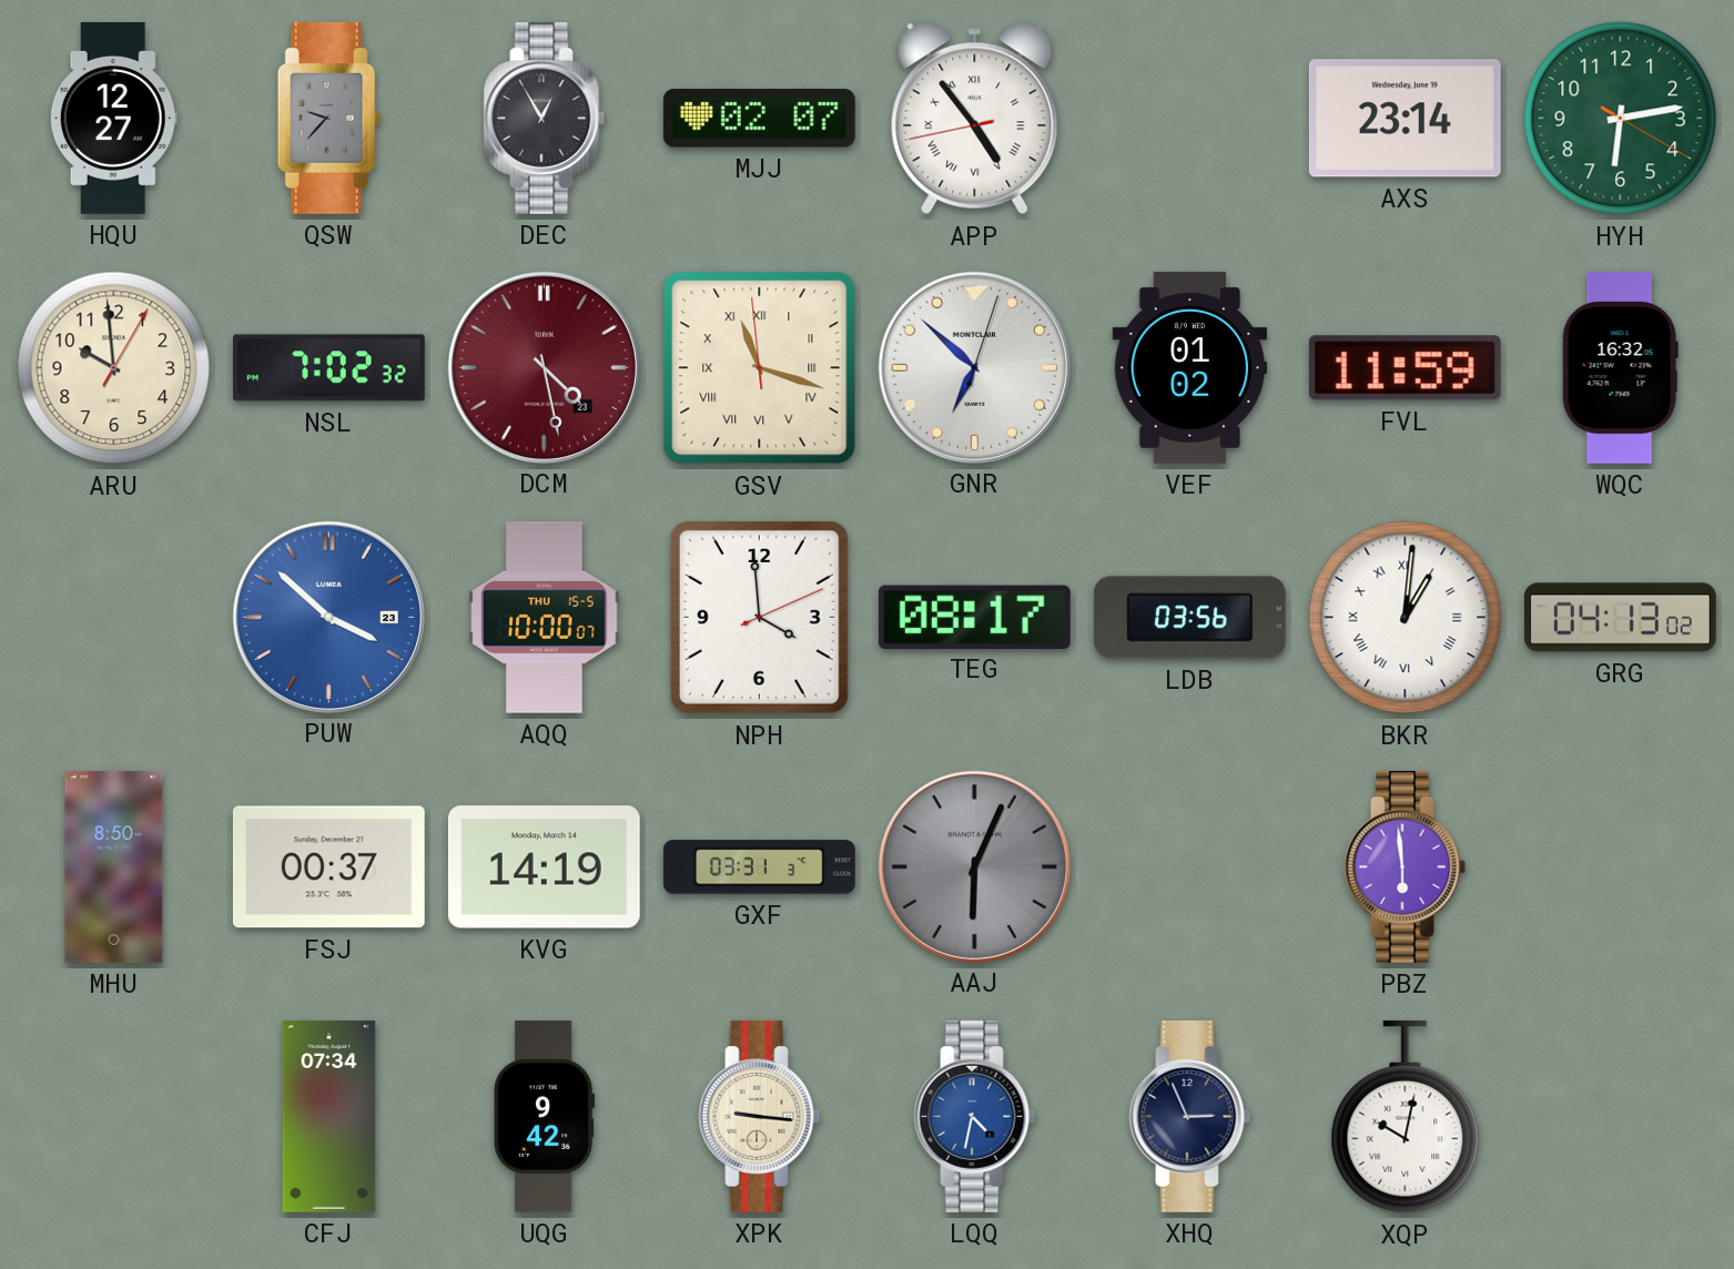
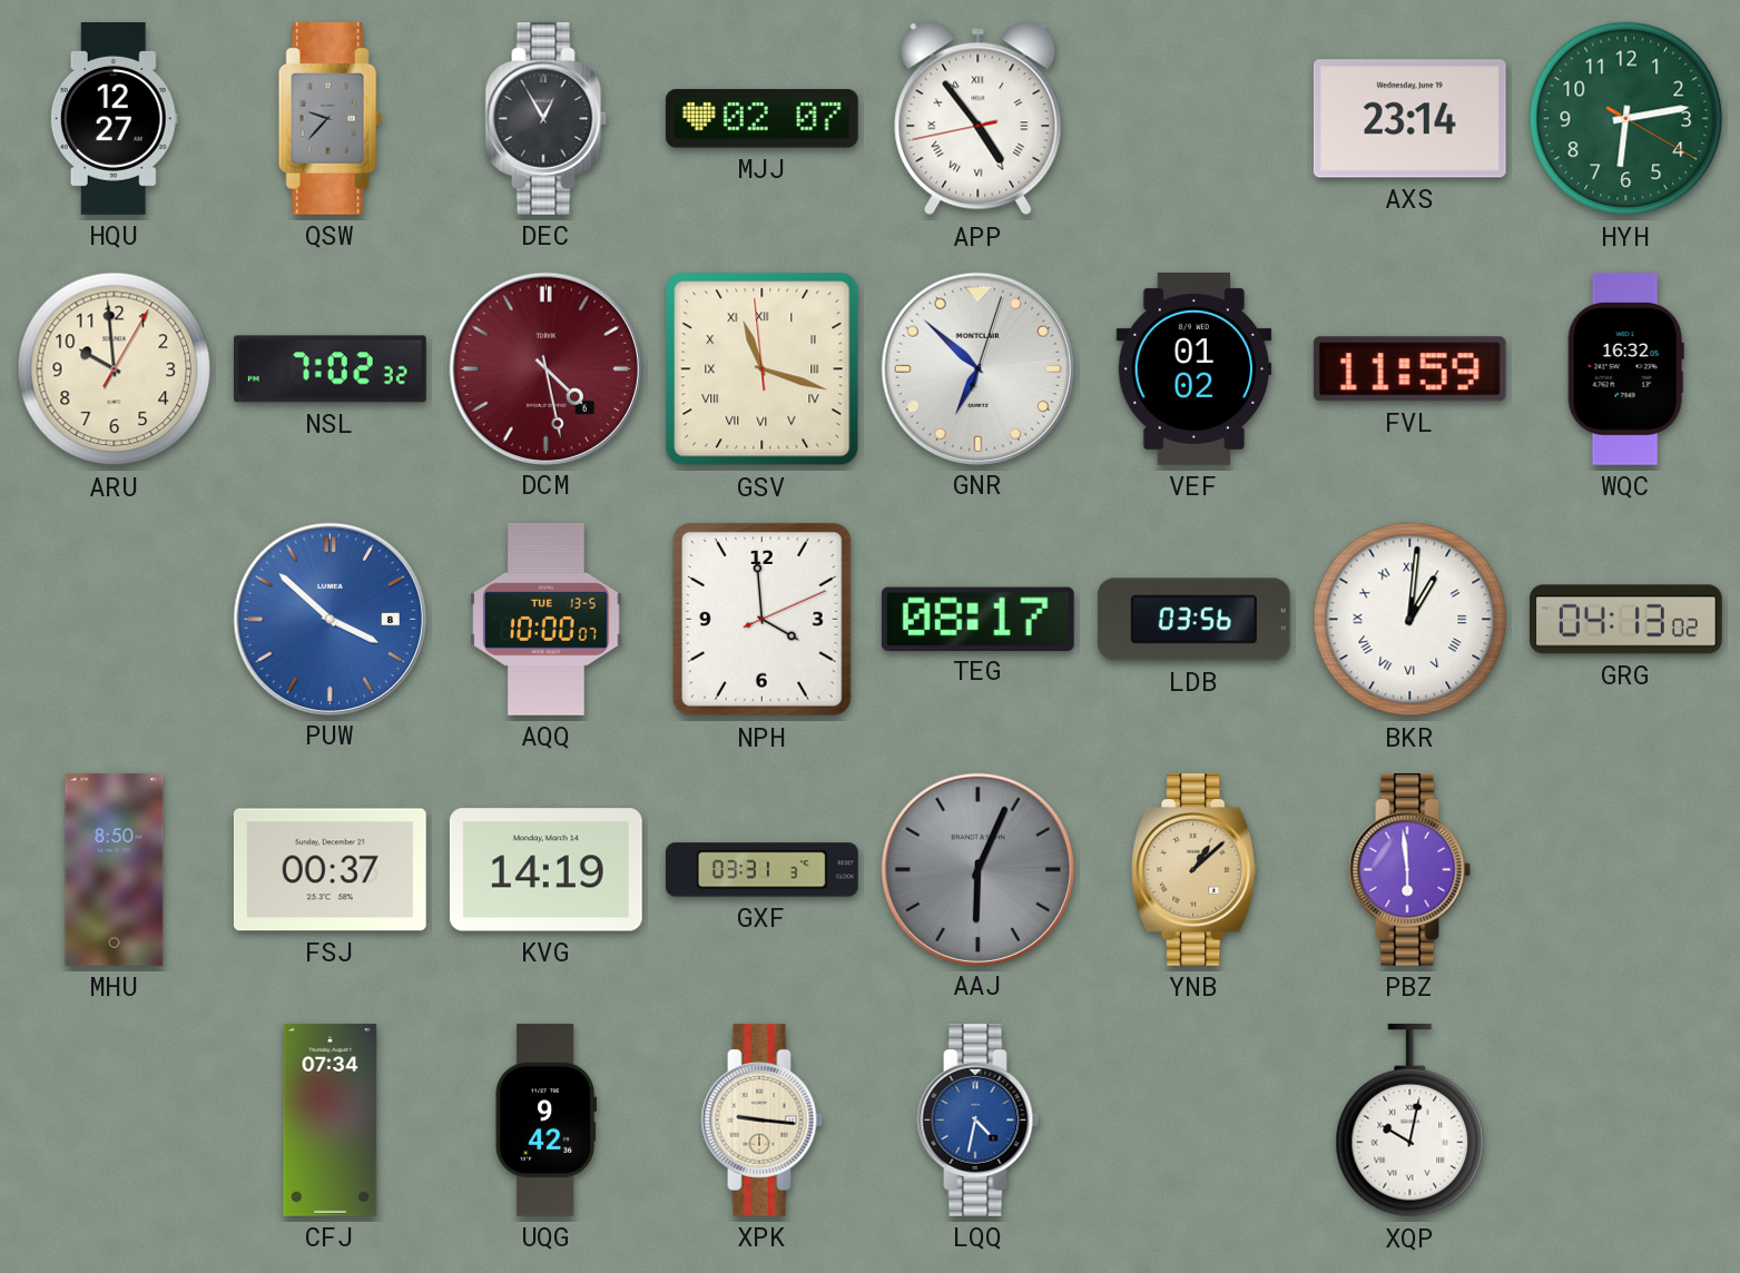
DCM date: 23 -> 6
PUW date: 23 -> 8
AQQ date: THU 15-5 -> TUE 13-5
YNB: none -> 1:08
XHQ: 2:56 -> none
